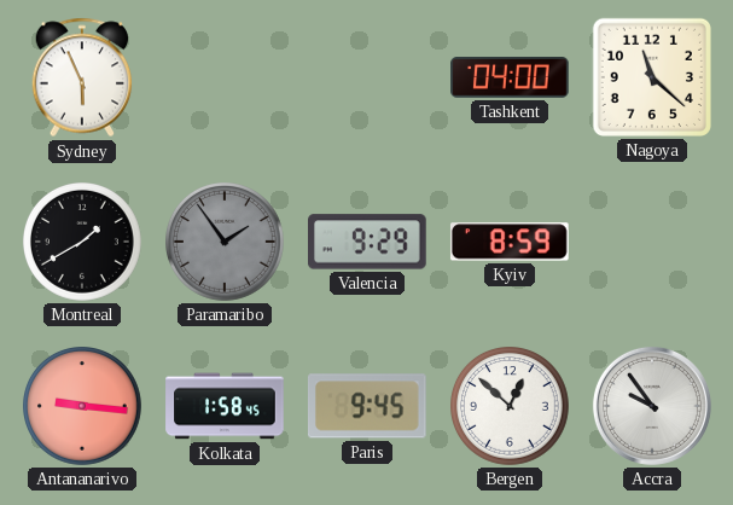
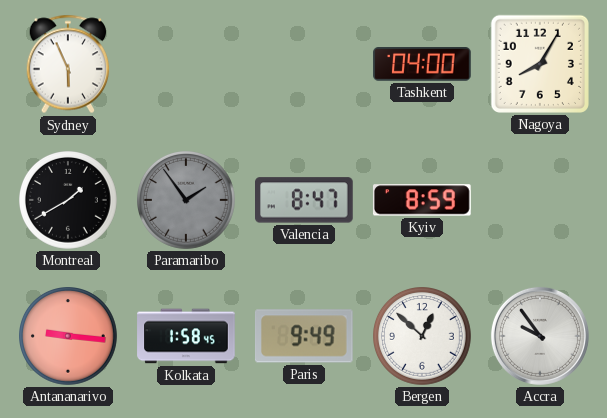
Nagoya: 11:22 -> 8:05
Valencia: 9:29 -> 8:47
Paris: 9:45 -> 9:49
